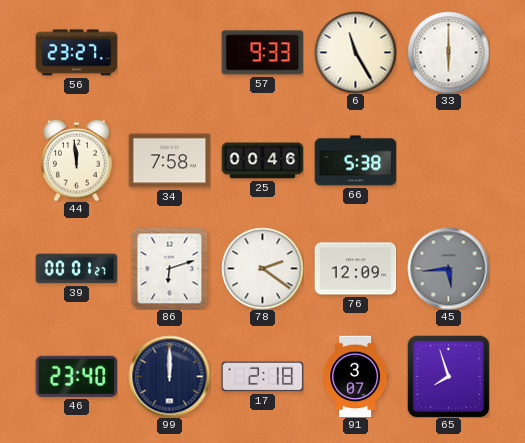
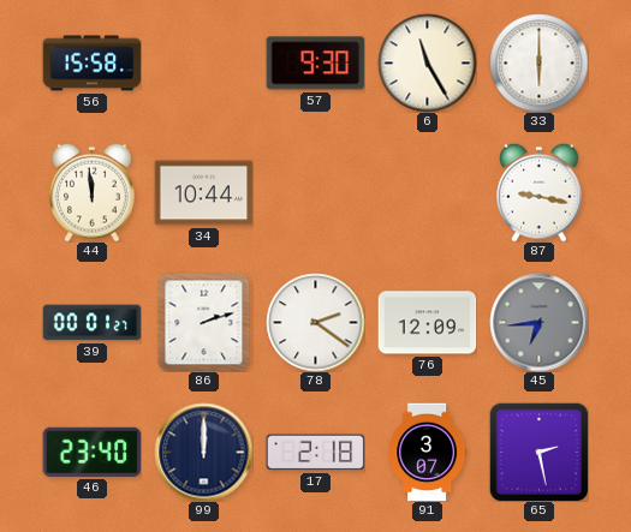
56: 23:27 -> 15:58
57: 9:33 -> 9:30
34: 7:58 -> 10:44
25: 00:46 -> none
66: 5:38 -> none
87: none -> 9:17
86: 6:12 -> 2:12
45: 5:44 -> 6:44
65: 7:57 -> 2:28
